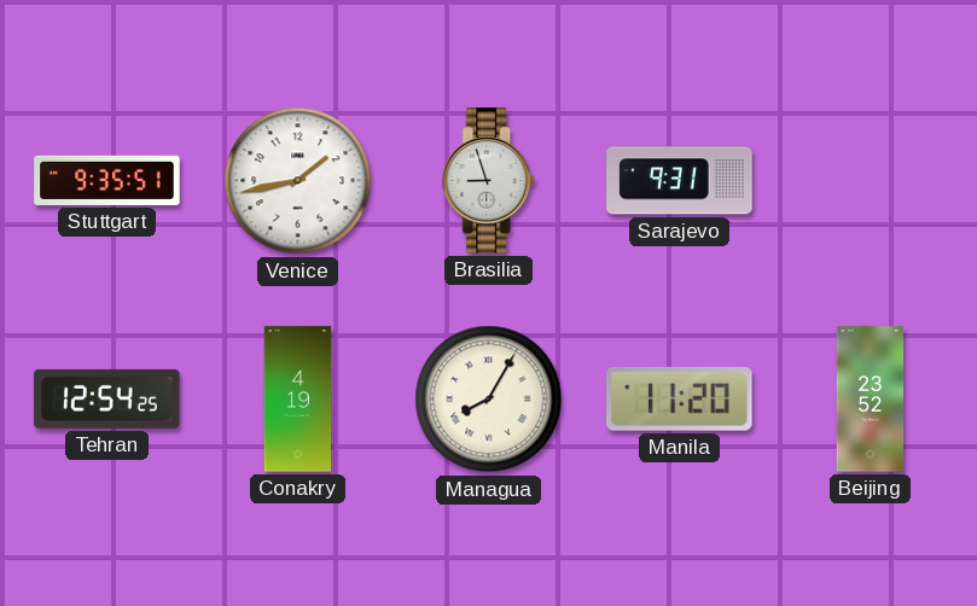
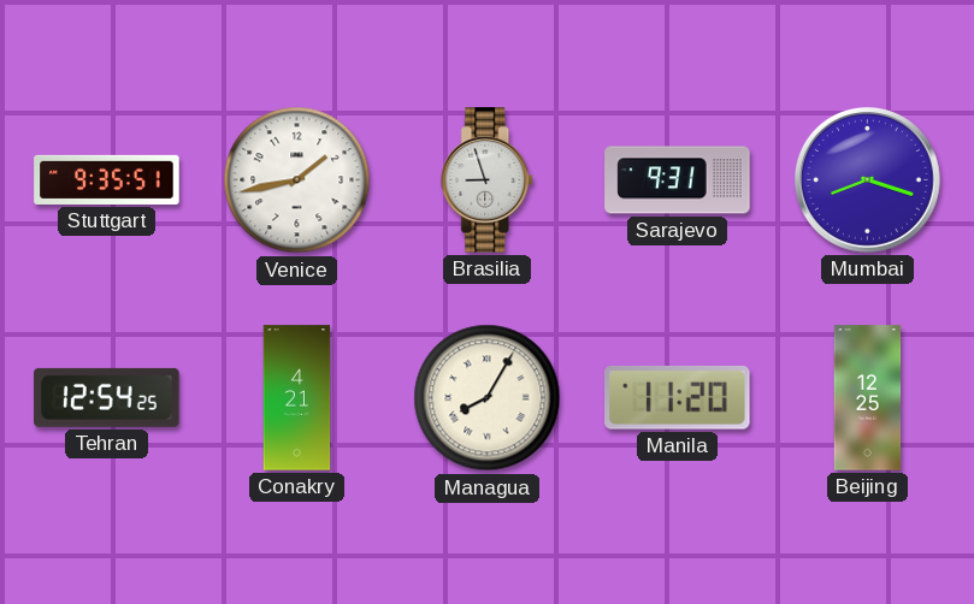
Mumbai: none -> 8:18
Conakry: 4:19 -> 4:21
Beijing: 23:52 -> 12:25
